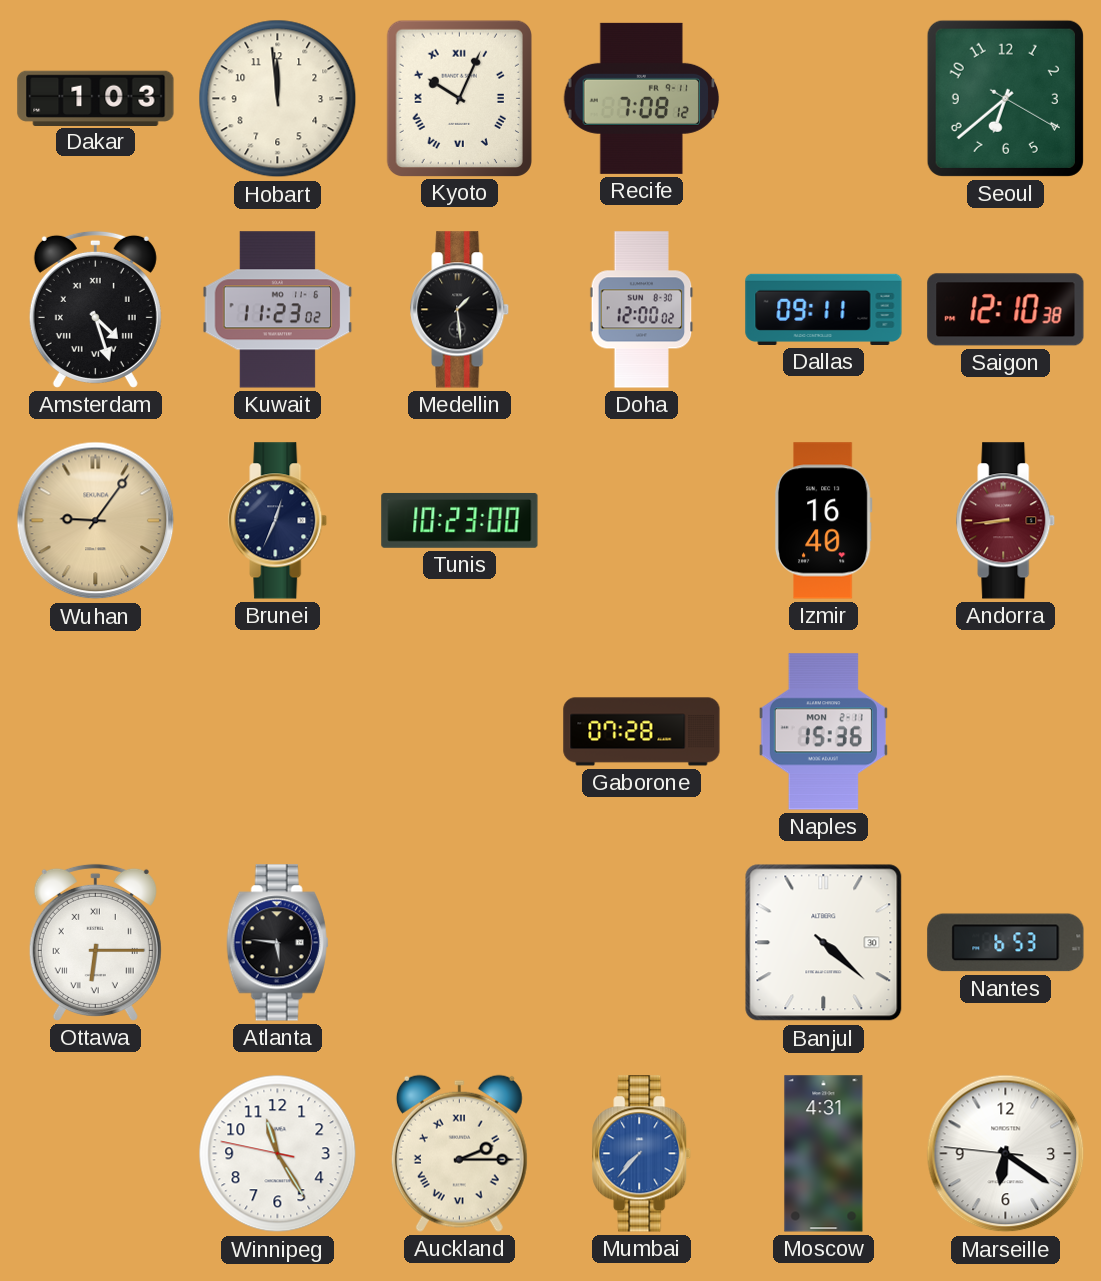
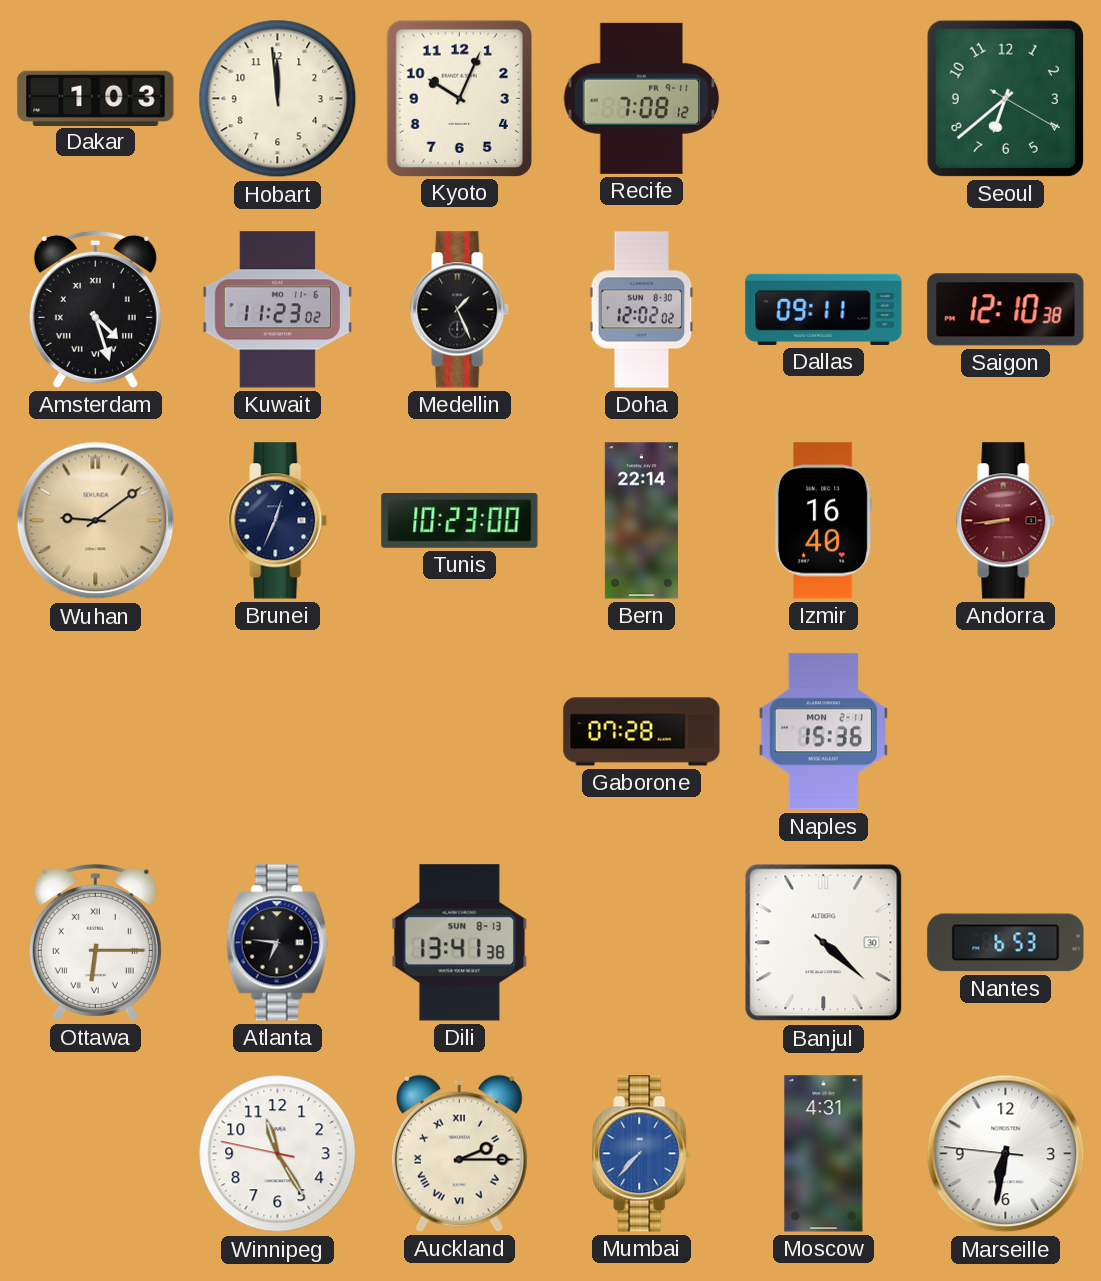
Kyoto numerals: Roman -> Arabic
Medellin: 1:29 -> 1:26
Doha: 12:00 -> 12:02
Wuhan: 9:06 -> 9:09
Bern: none -> 22:14
Atlanta: 5:46 -> 6:46
Dili: none -> 13:41
Marseille: 6:20 -> 6:31
